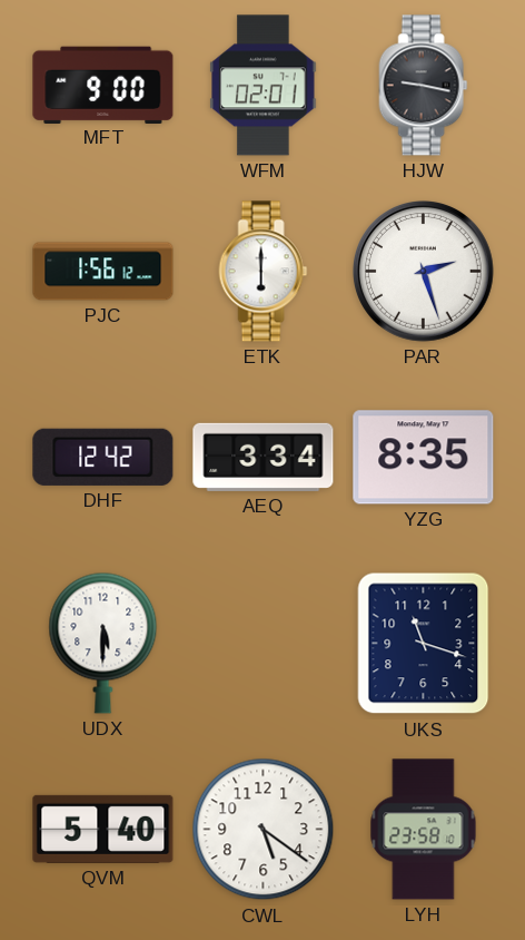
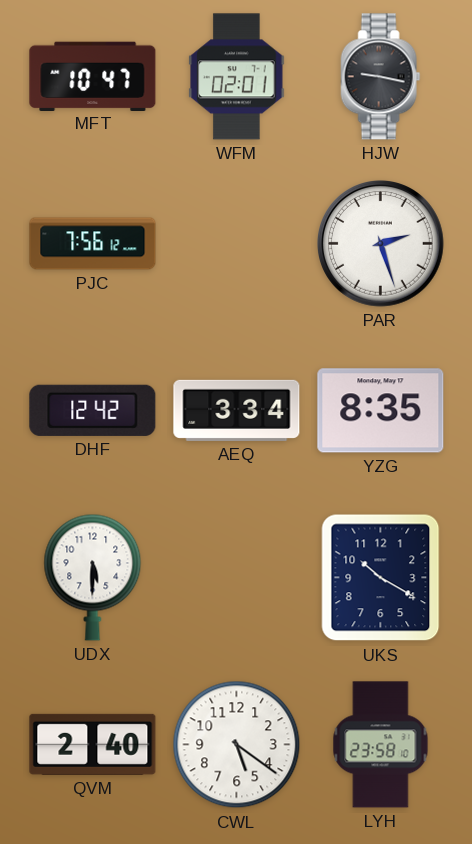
MFT: 9:00 -> 10:47
PJC: 1:56 -> 7:56
ETK: 6:00 -> none
UKS: 11:18 -> 10:20
QVM: 5:40 -> 2:40
